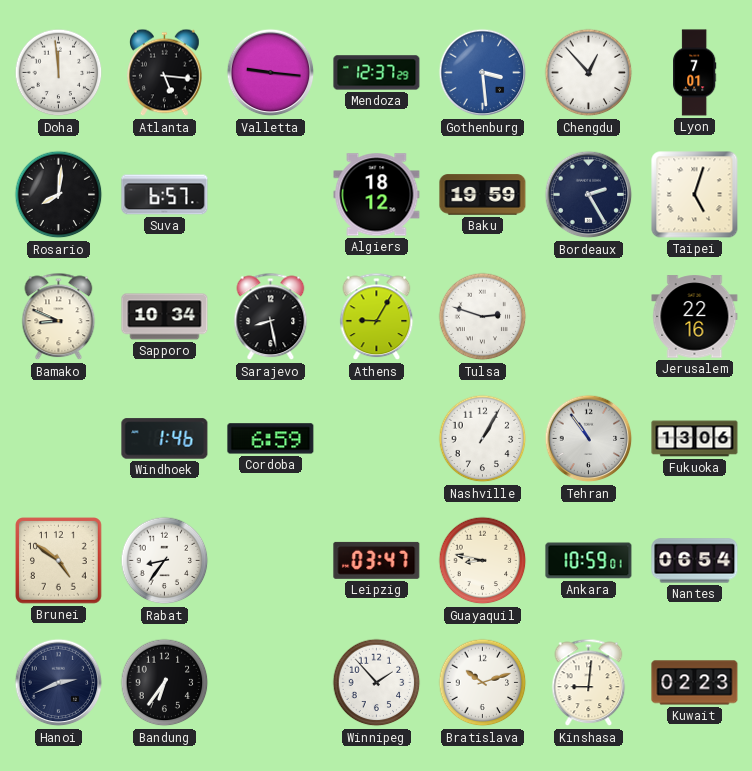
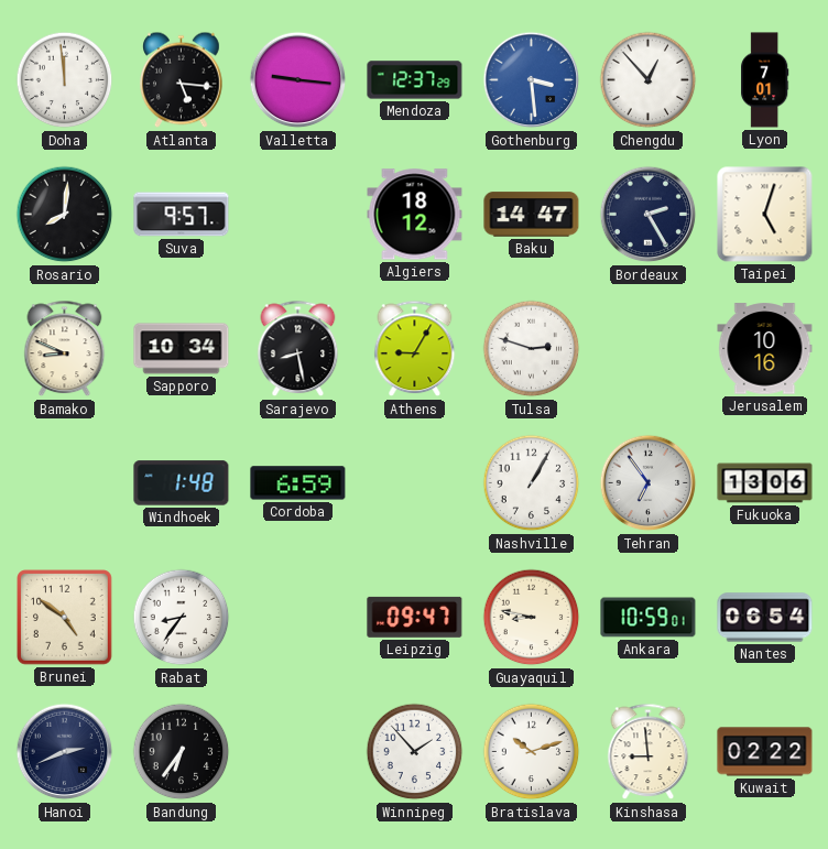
Suva: 6:57 -> 9:57
Baku: 19:59 -> 14:47
Jerusalem: 22:16 -> 10:16
Windhoek: 1:46 -> 1:48
Tehran: 10:54 -> 6:54
Leipzig: 03:47 -> 09:47
Kinshasa: 9:01 -> 8:59
Kuwait: 02:23 -> 02:22
